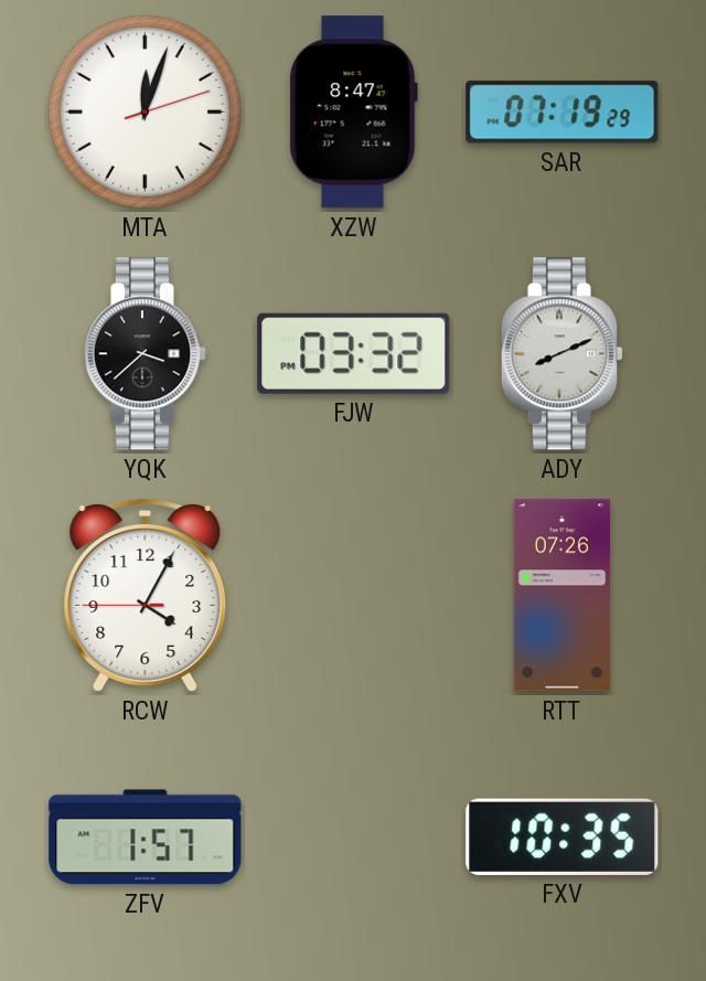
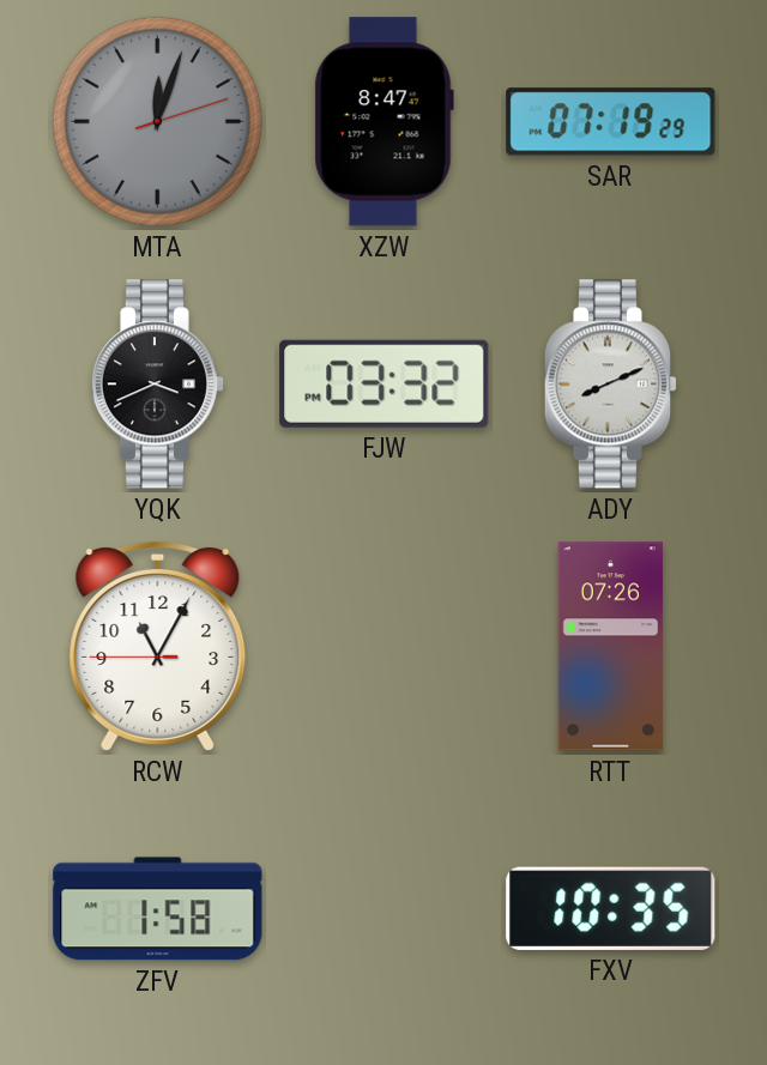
MTA dial: white -> grey
YQK: 3:38 -> 3:41
RCW: 4:04 -> 11:04
ZFV: 1:57 -> 1:58
